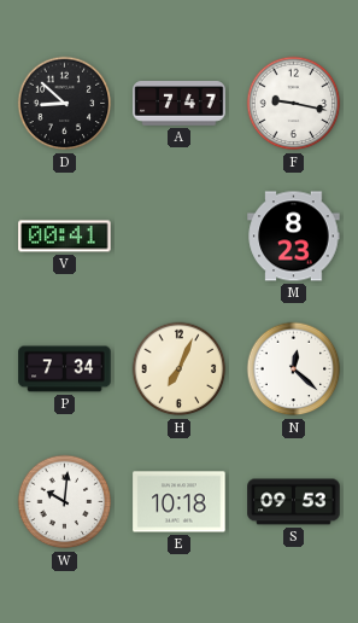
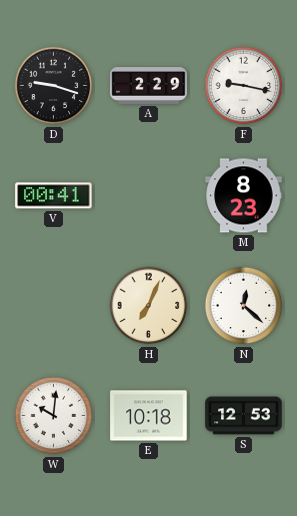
D: 8:52 -> 9:18
A: 7:47 -> 2:29
P: 7:34 -> none
S: 09:53 -> 12:53
